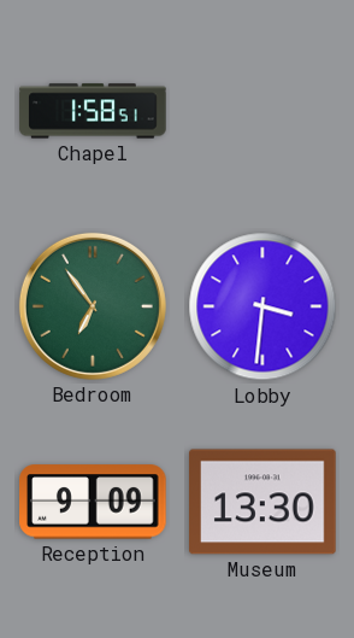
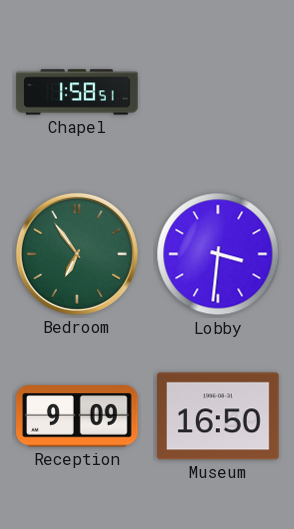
Museum: 13:30 -> 16:50
